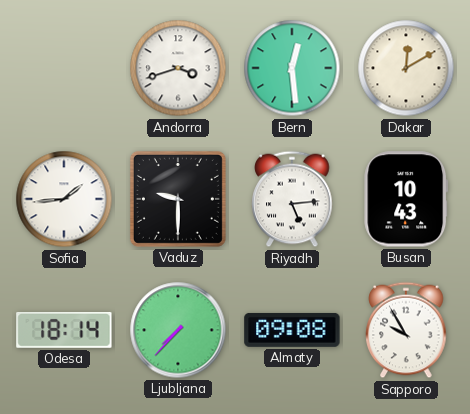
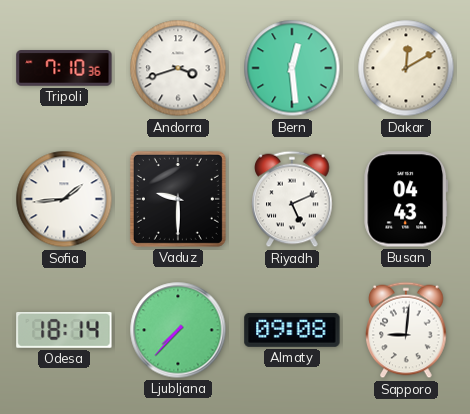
Tripoli: none -> 7:10
Riyadh: 5:14 -> 5:11
Busan: 10:43 -> 04:43
Sapporo: 9:55 -> 9:01
